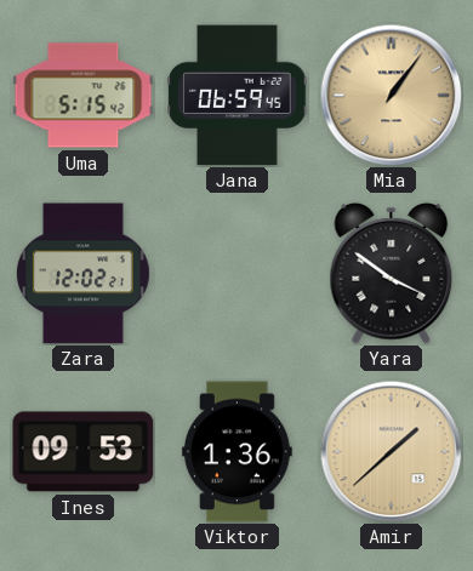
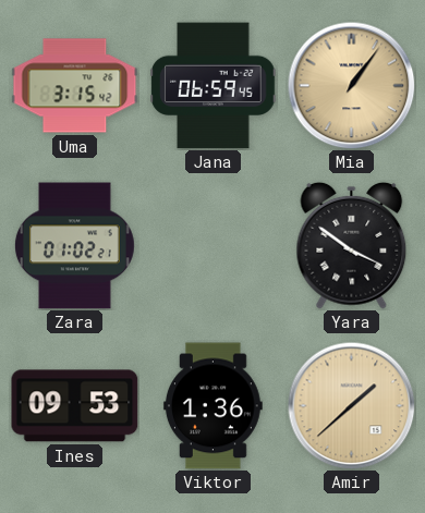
Uma: 5:15 -> 3:15
Zara: 12:02 -> 01:02
